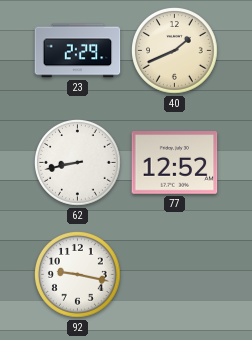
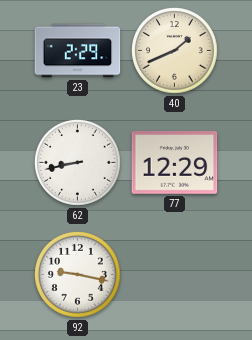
77: 12:52 -> 12:29
